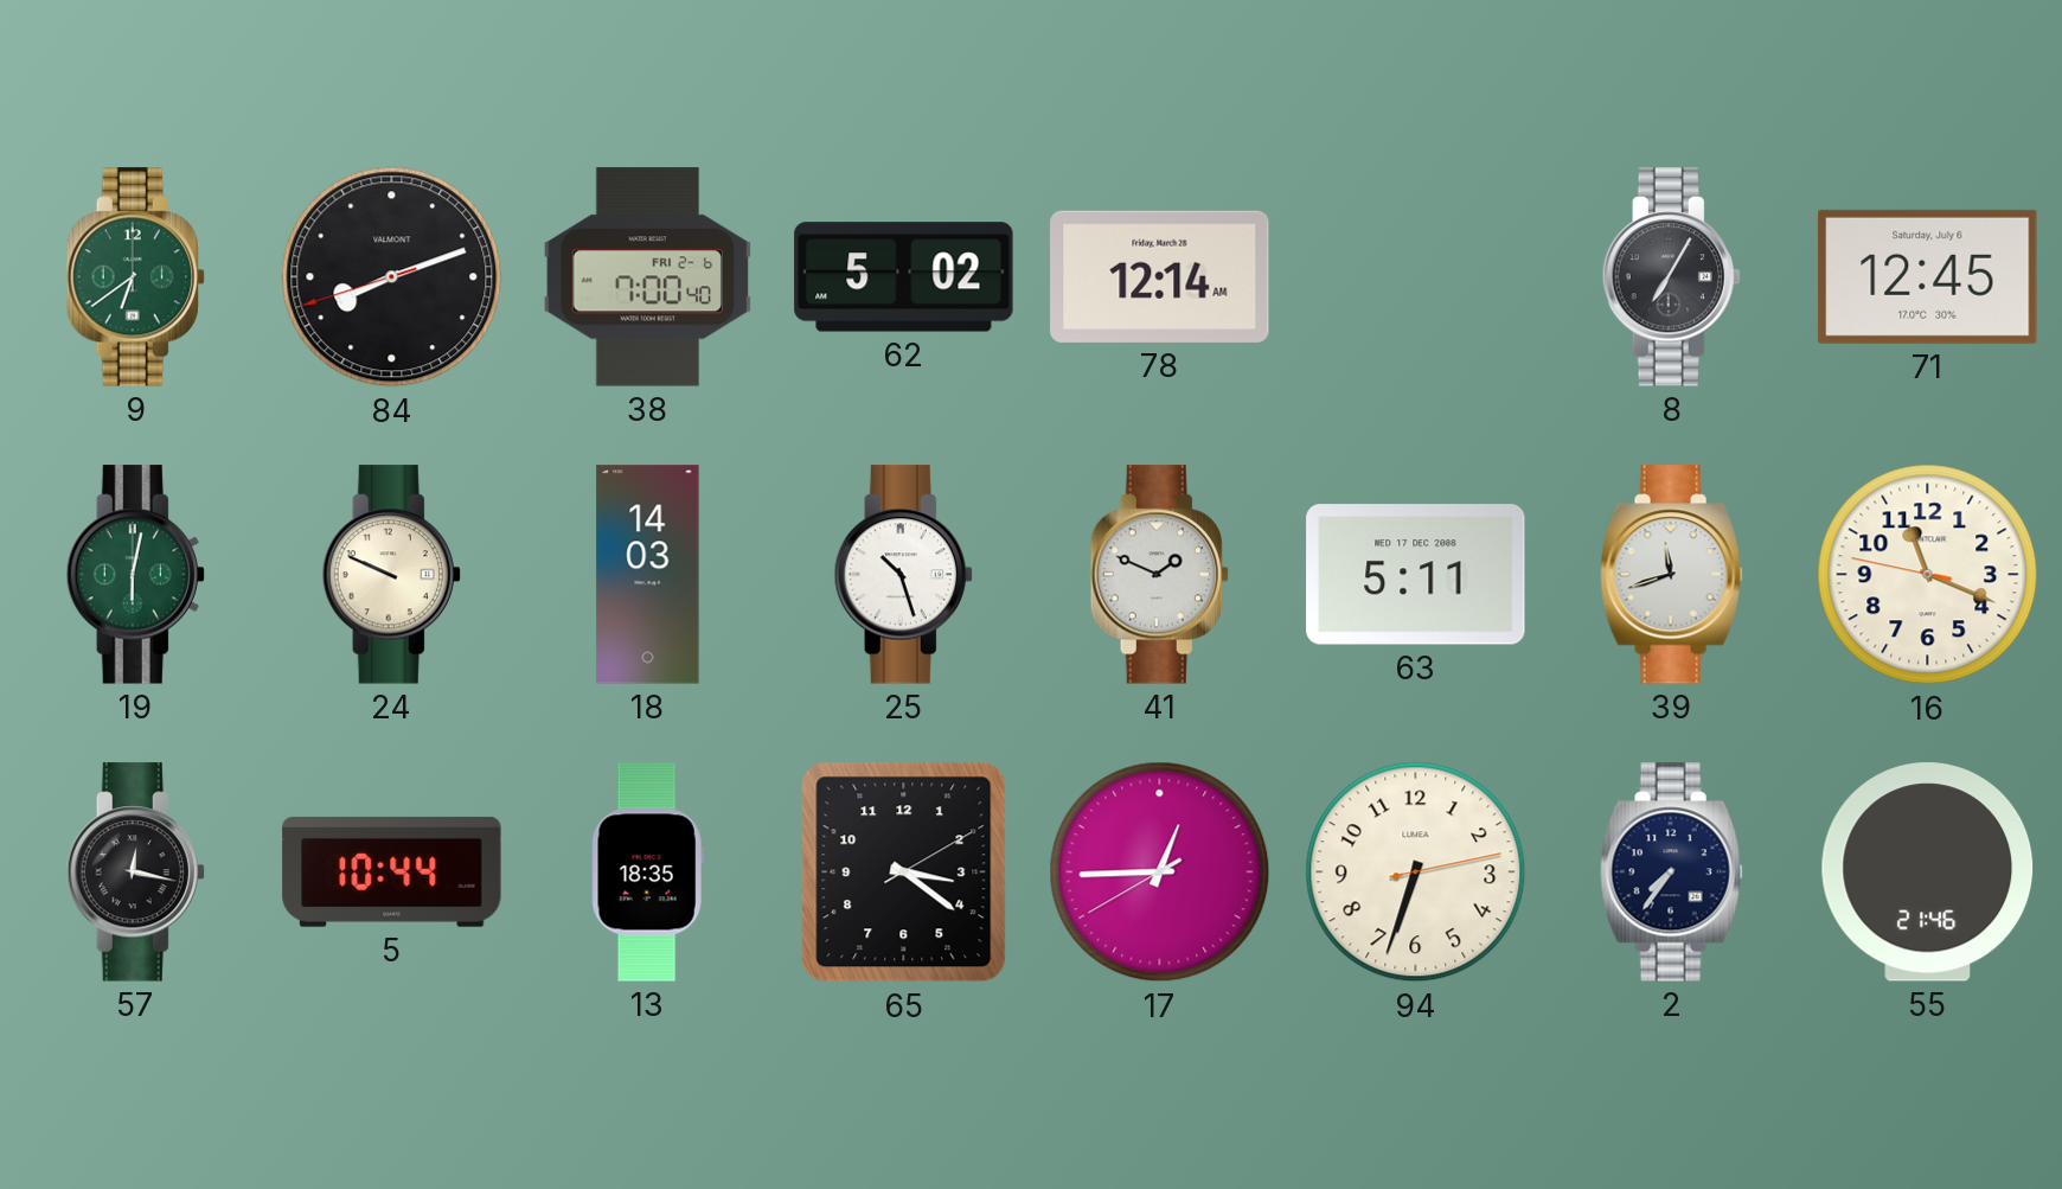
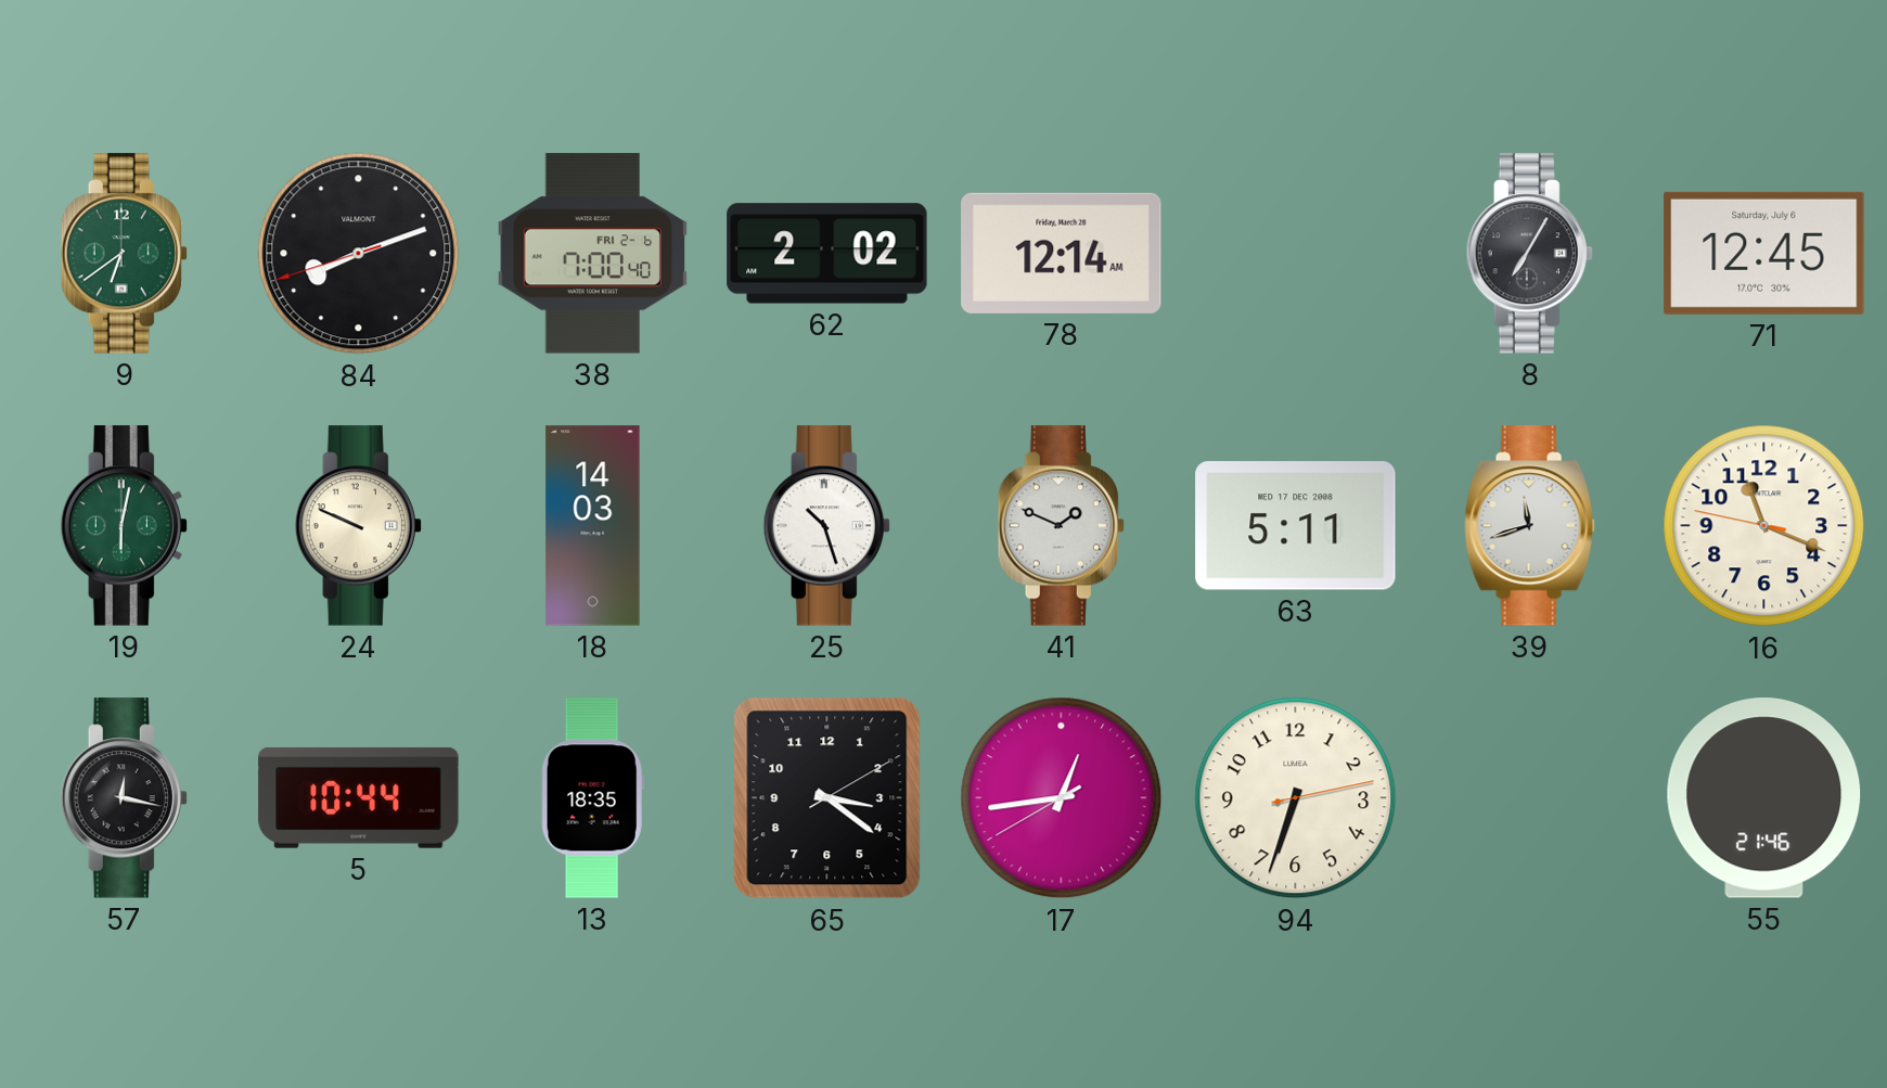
62: 5:02 -> 2:02
17: 12:44 -> 12:43
2: 7:36 -> none
